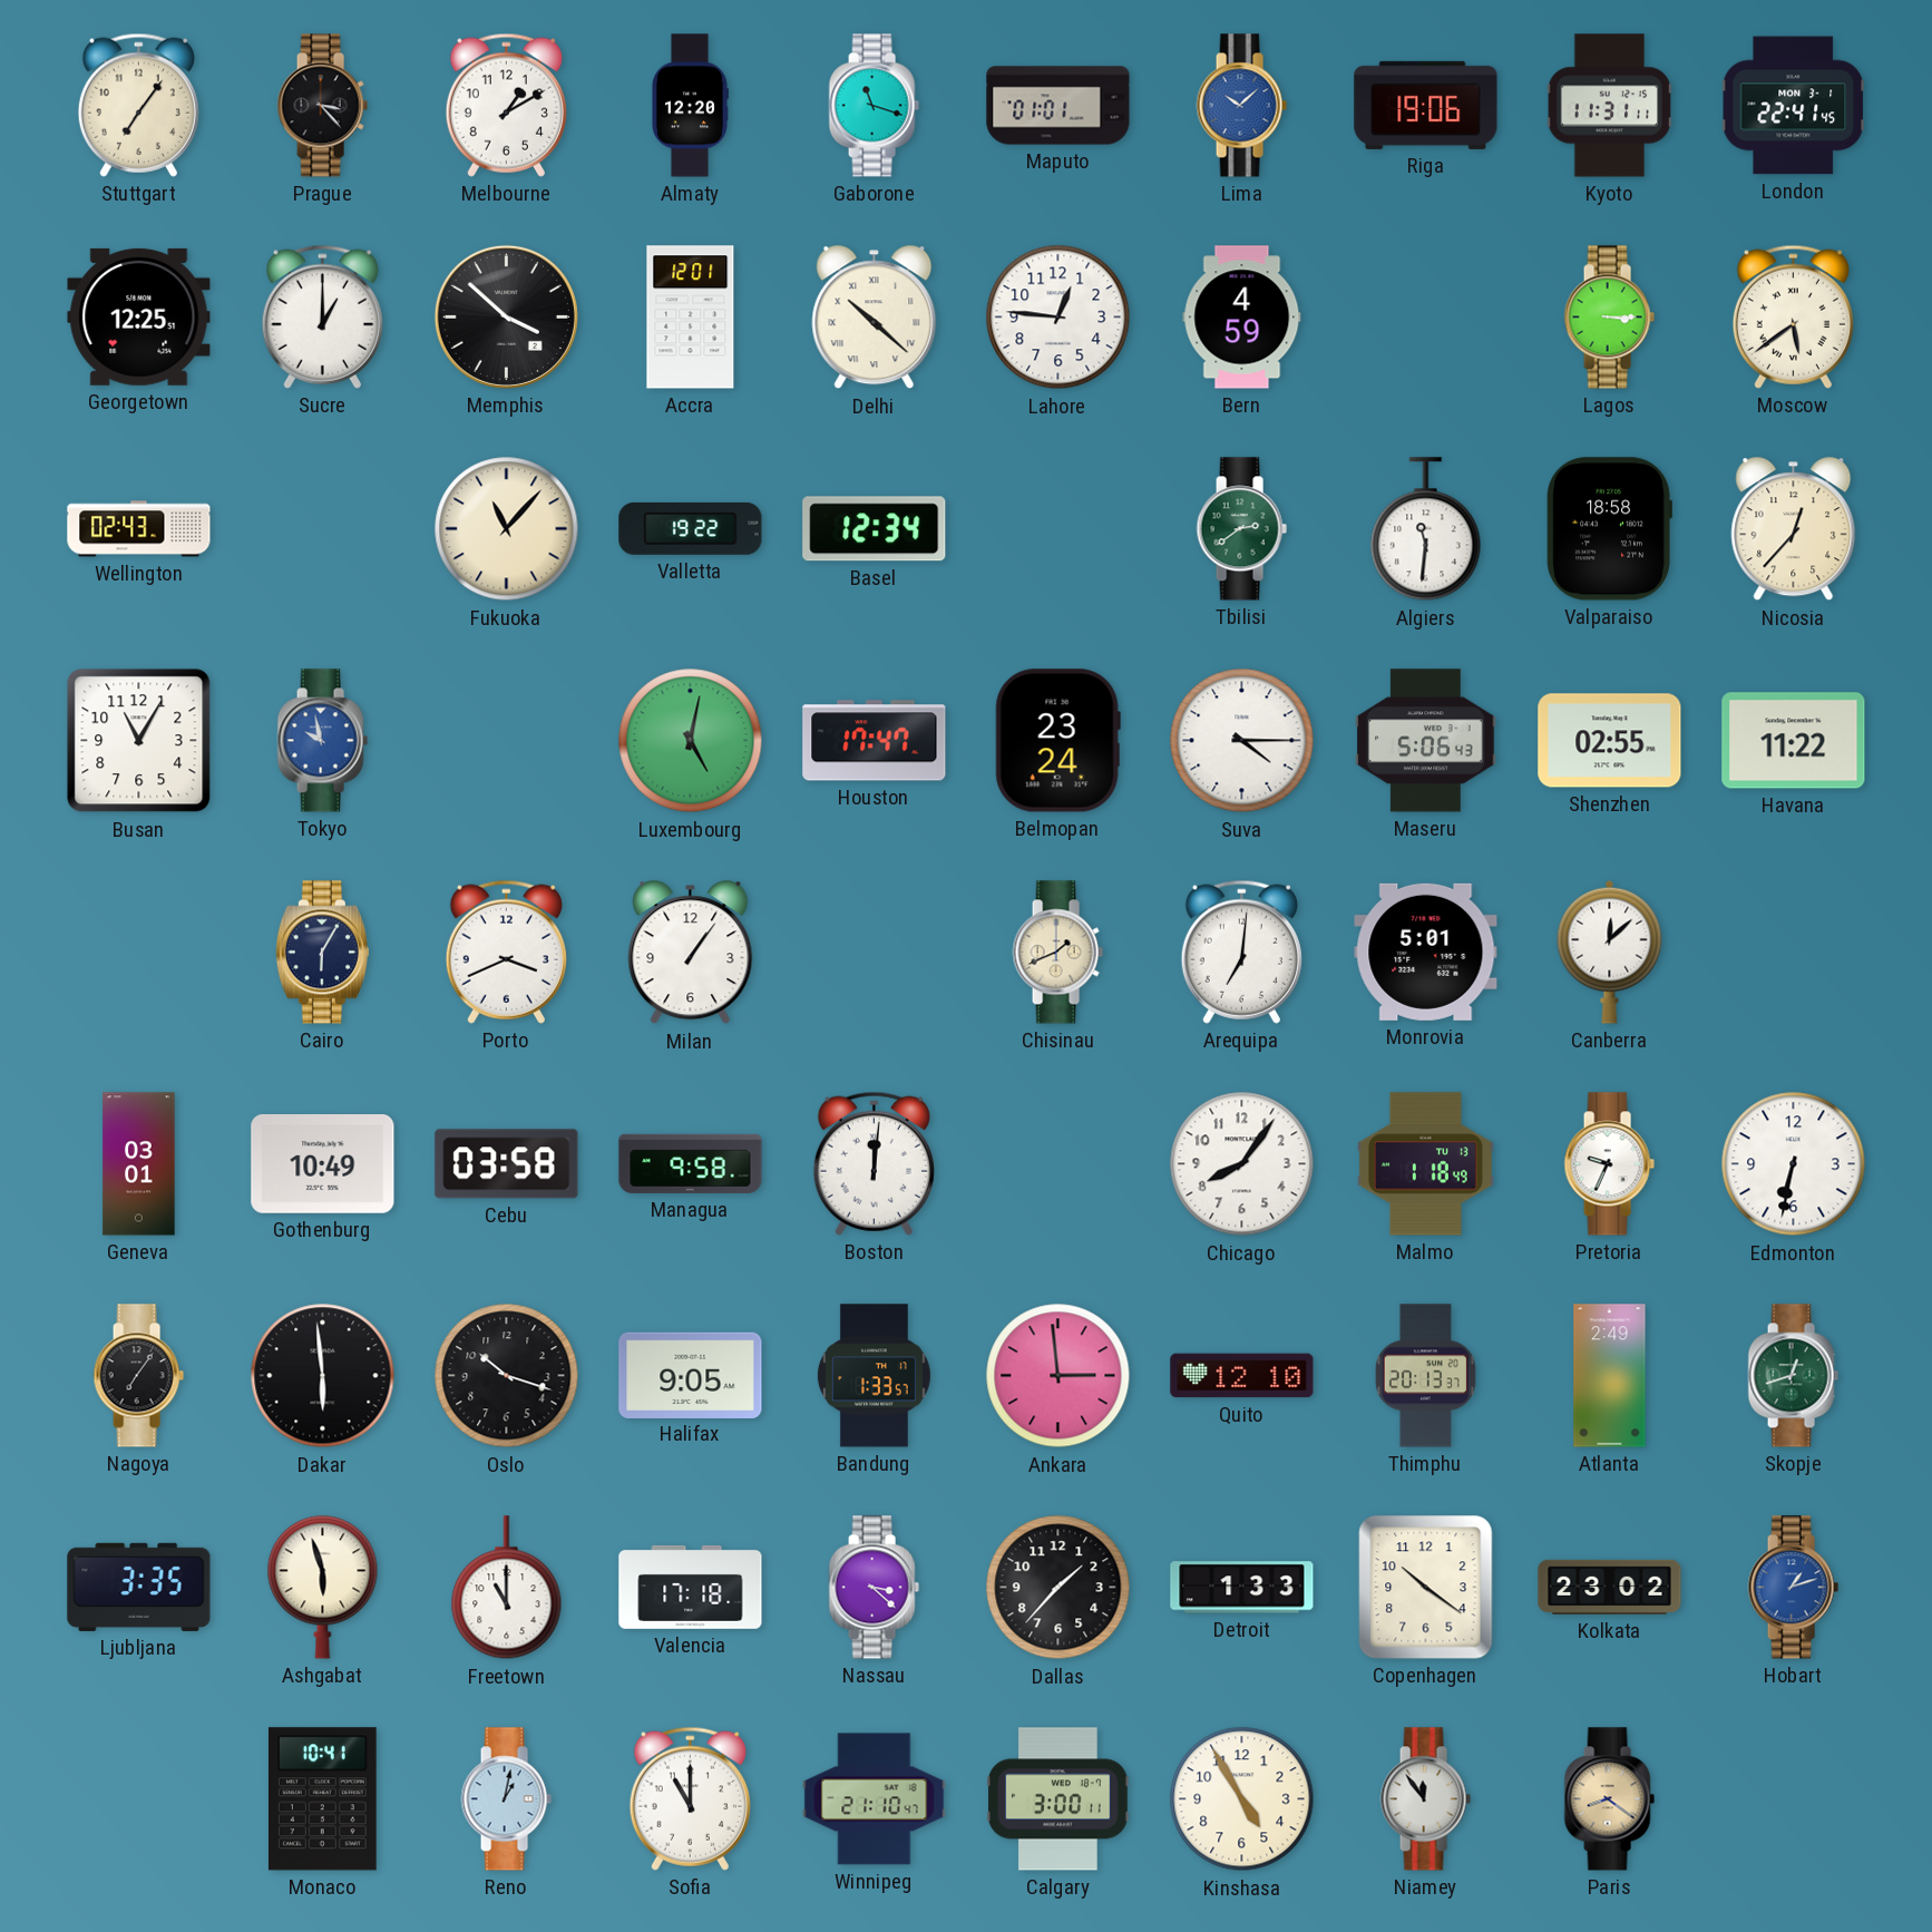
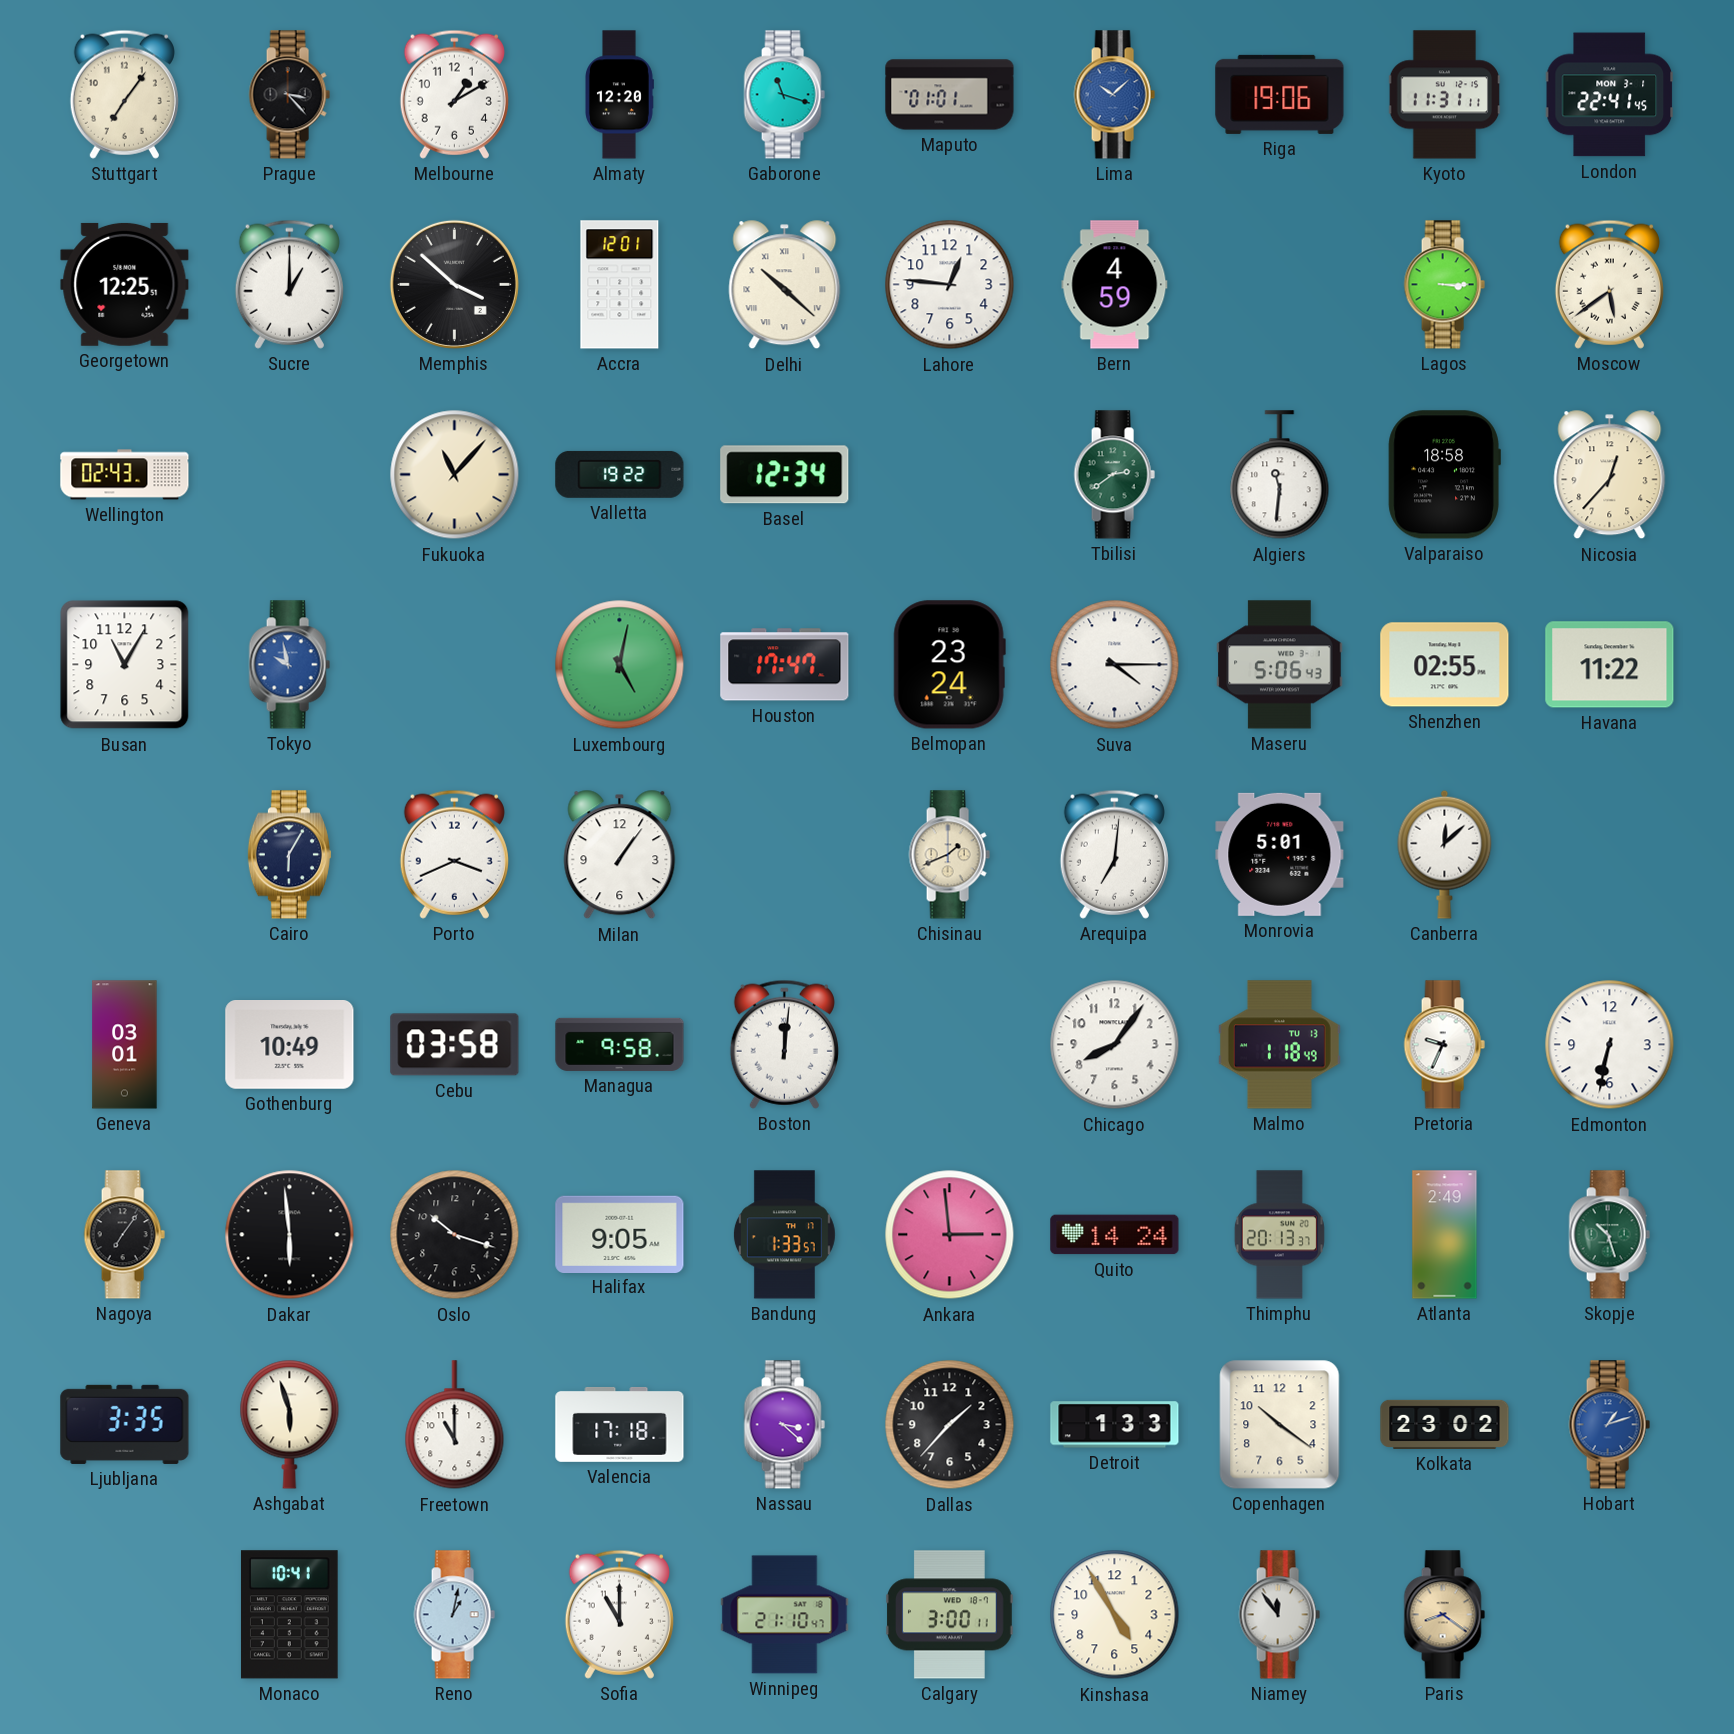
Quito: 12:10 -> 14:24
Skopje: 12:42 -> 10:27
